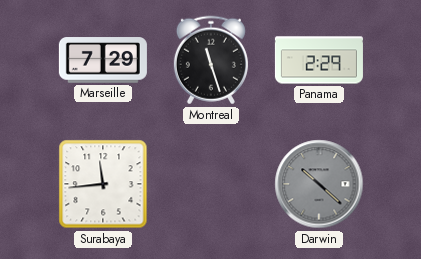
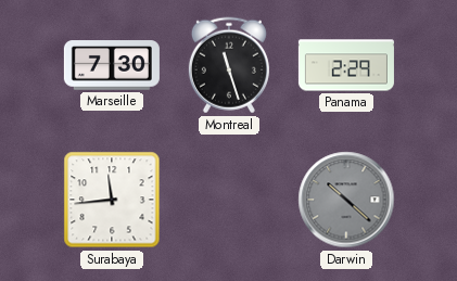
Marseille: 7:29 -> 7:30
